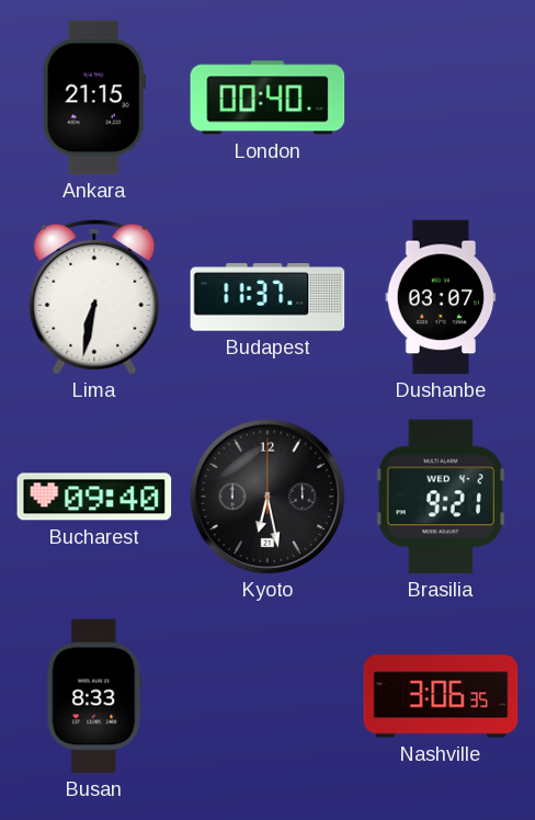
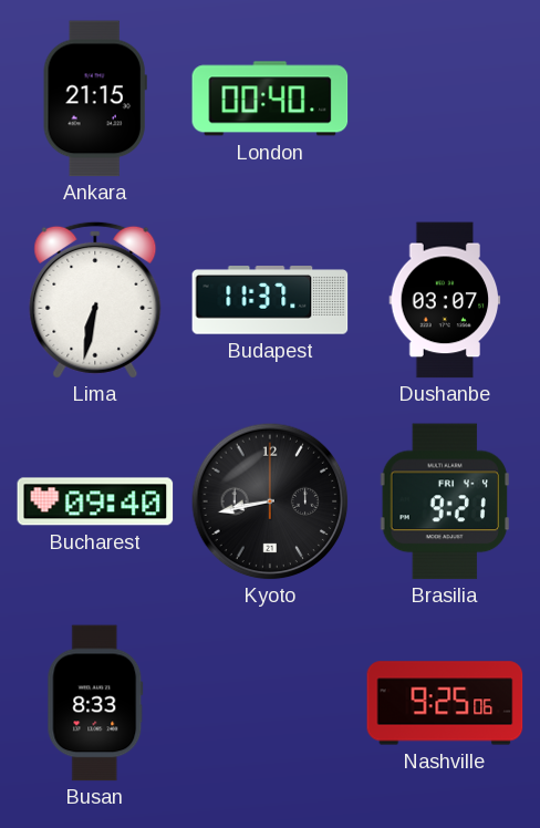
Kyoto: 6:28 -> 8:43
Brasilia date: WED 4-2 -> FRI 4-4
Nashville: 3:06 -> 9:25
